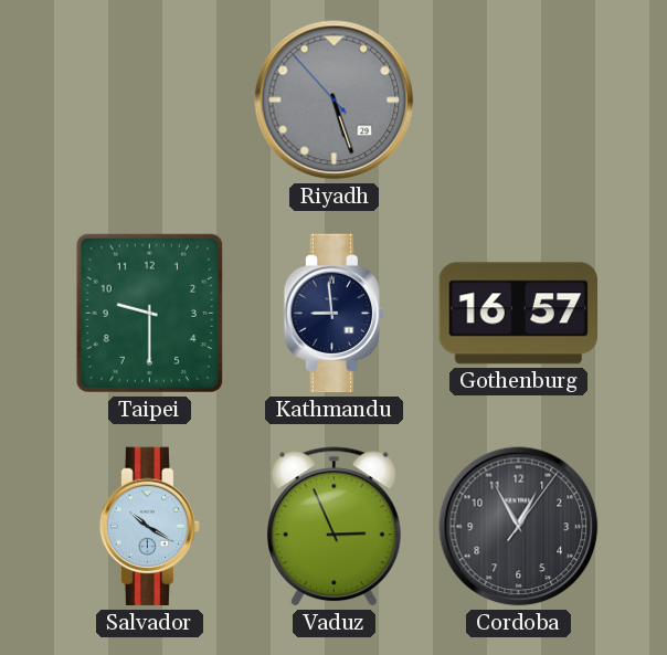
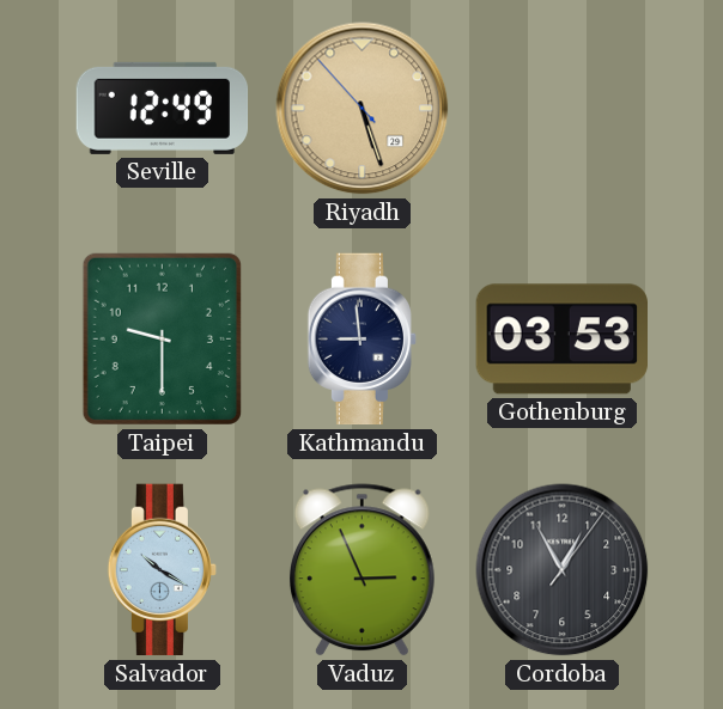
Seville: none -> 12:49
Riyadh dial: grey -> champagne
Gothenburg: 16:57 -> 03:53
